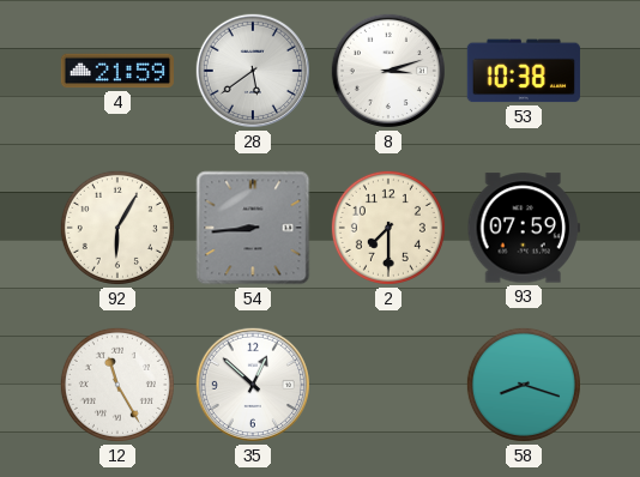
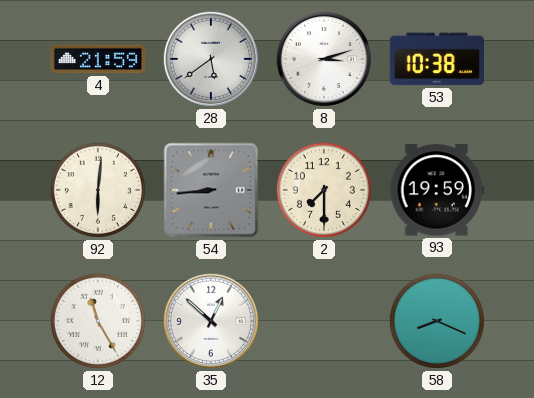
92: 6:05 -> 6:01
93: 07:59 -> 19:59
58: 8:18 -> 8:19
